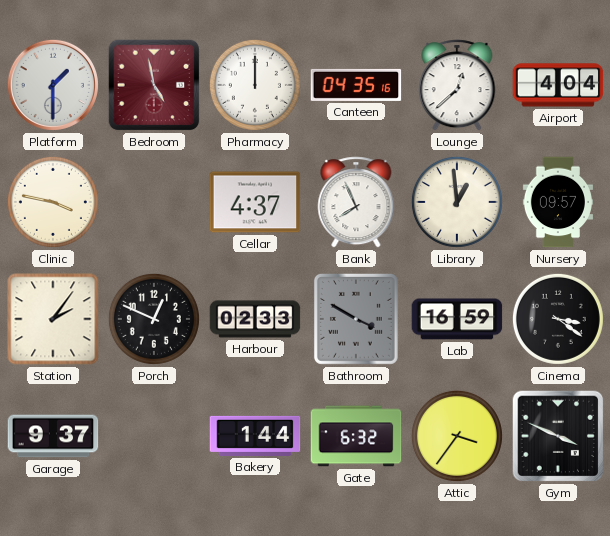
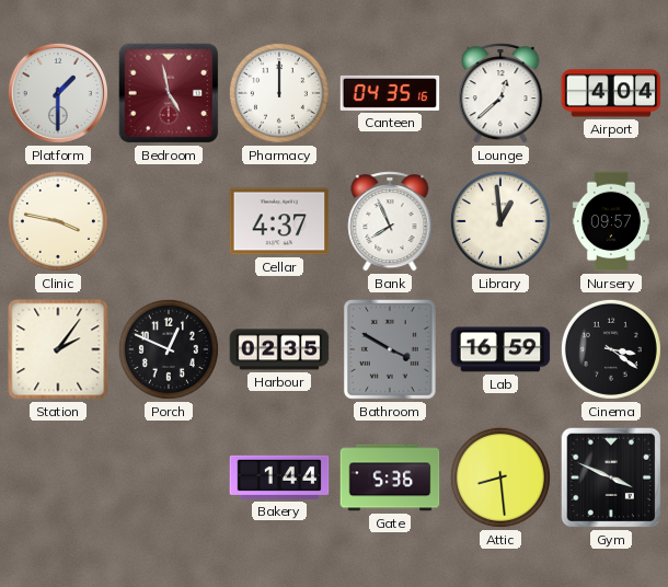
Harbour: 02:33 -> 02:35
Garage: 9:37 -> none
Gate: 6:32 -> 5:36
Attic: 3:36 -> 8:29
